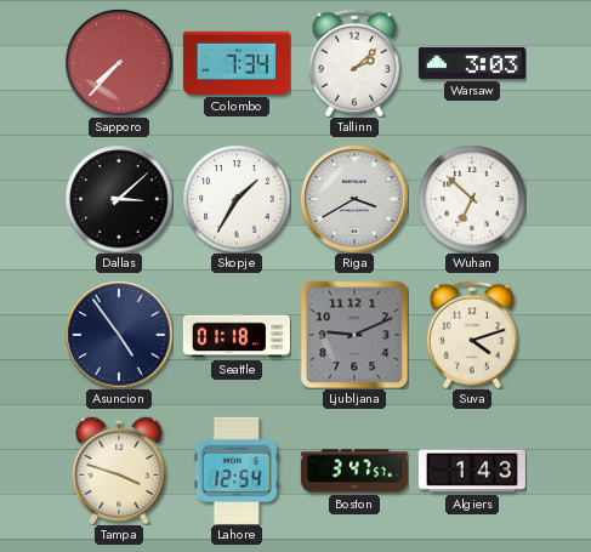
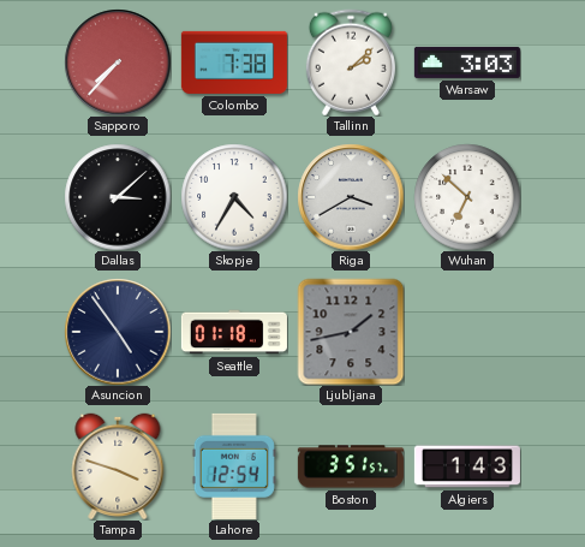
Colombo: 7:34 -> 7:38
Skopje: 1:35 -> 4:35
Ljubljana: 9:11 -> 1:43
Suva: 4:12 -> none
Boston: 3:47 -> 3:51
